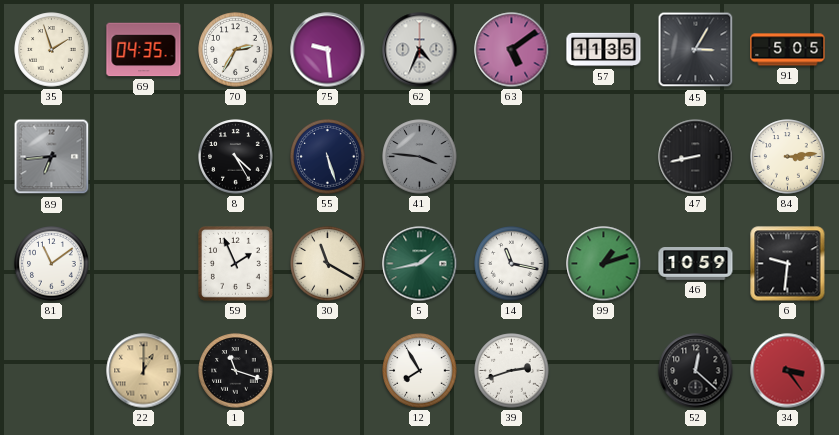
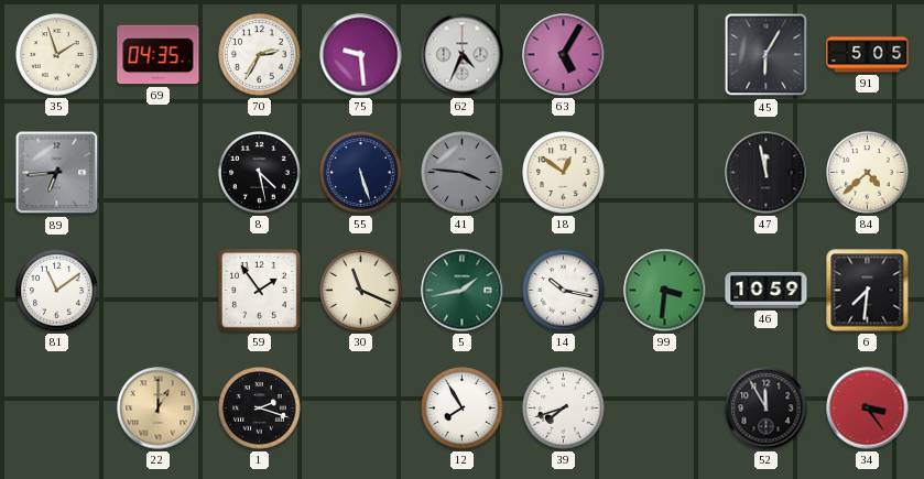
63: 5:09 -> 5:05
57: 11:35 -> none
45: 3:05 -> 6:05
8: 4:25 -> 4:28
18: none -> 12:51
47: 8:43 -> 11:58
84: 3:14 -> 4:38
59: 1:56 -> 1:54
30: 11:20 -> 11:19
14: 11:17 -> 10:17
99: 1:12 -> 3:31
6: 9:31 -> 7:31
1: 11:18 -> 2:18
39: 2:42 -> 7:42
52: 12:22 -> 11:55
